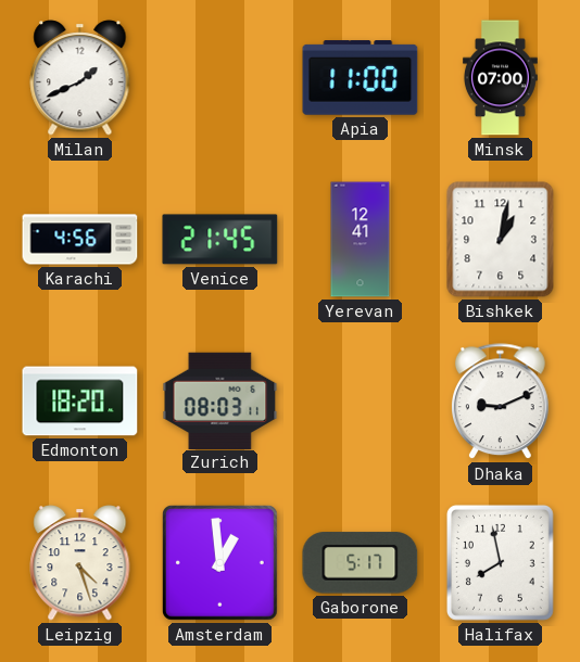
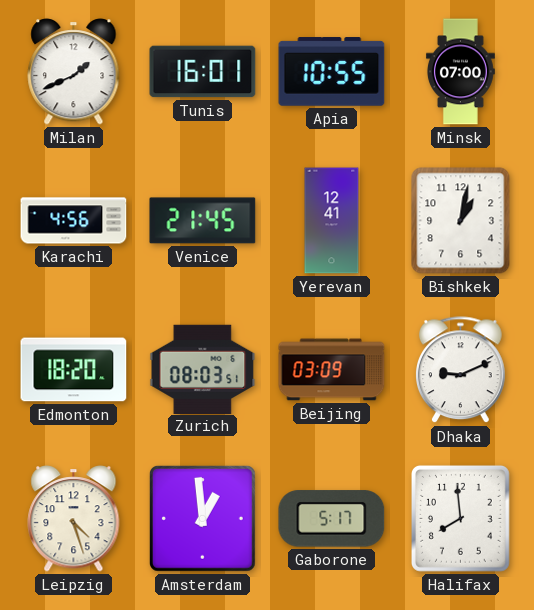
Tunis: none -> 16:01
Apia: 11:00 -> 10:55
Zurich: 08:03:11 -> 08:03:51
Beijing: none -> 03:09
Halifax: 7:58 -> 7:59
